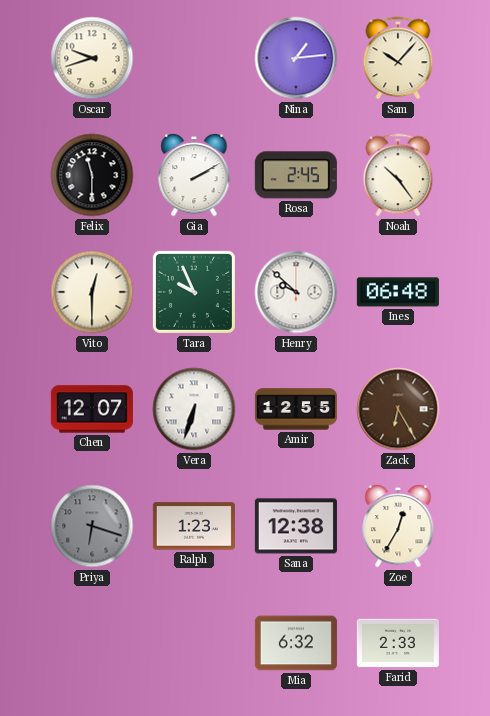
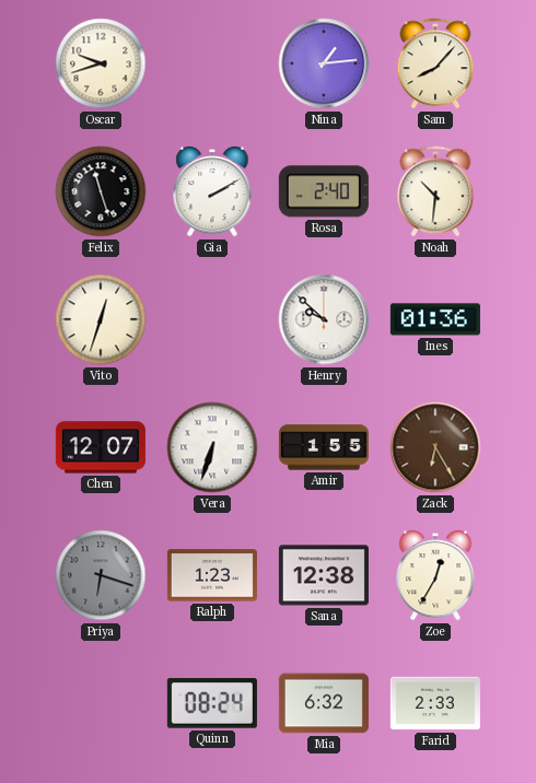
Sam: 10:07 -> 8:07
Felix: 11:30 -> 11:27
Rosa: 2:45 -> 2:40
Noah: 10:24 -> 10:31
Vito: 12:30 -> 12:33
Tara: 9:56 -> none
Ines: 06:48 -> 01:36
Amir: 12:55 -> 1:55
Quinn: none -> 08:24
